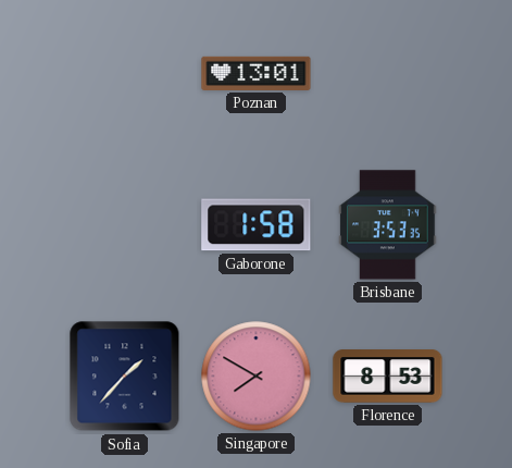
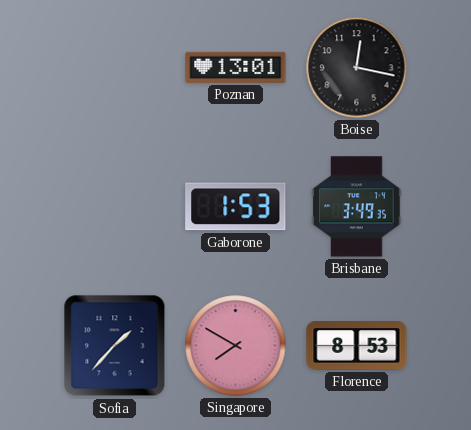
Boise: none -> 12:17
Gaborone: 1:58 -> 1:53
Brisbane: 3:53 -> 3:49
